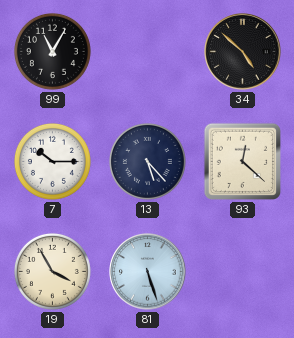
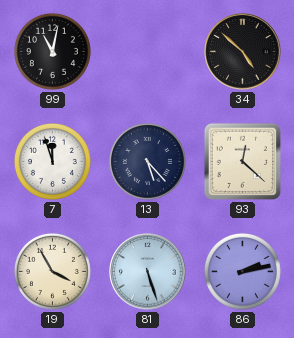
99: 11:05 -> 11:02
7: 10:15 -> 11:57
86: none -> 2:13
